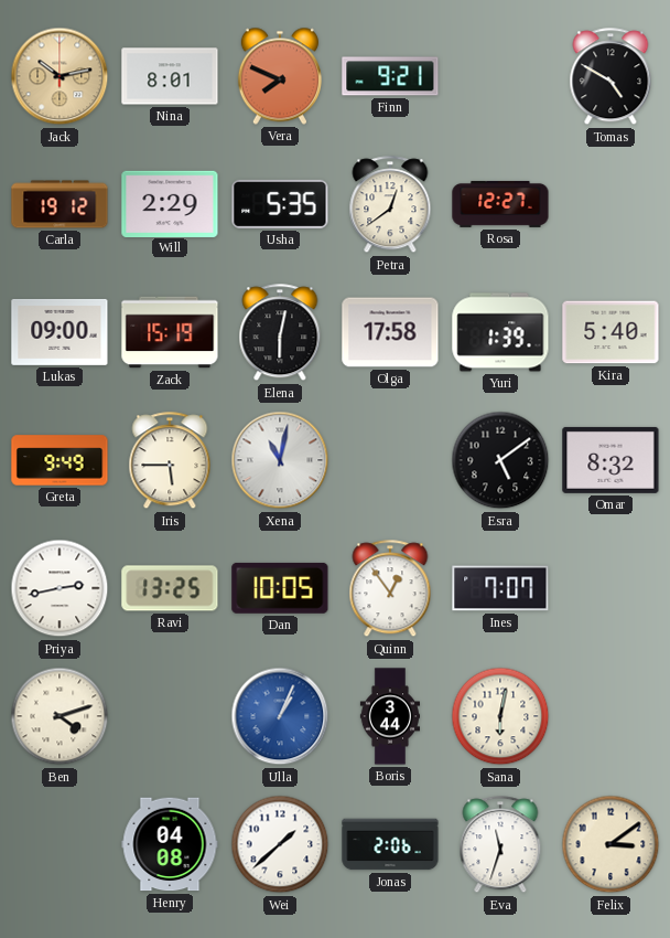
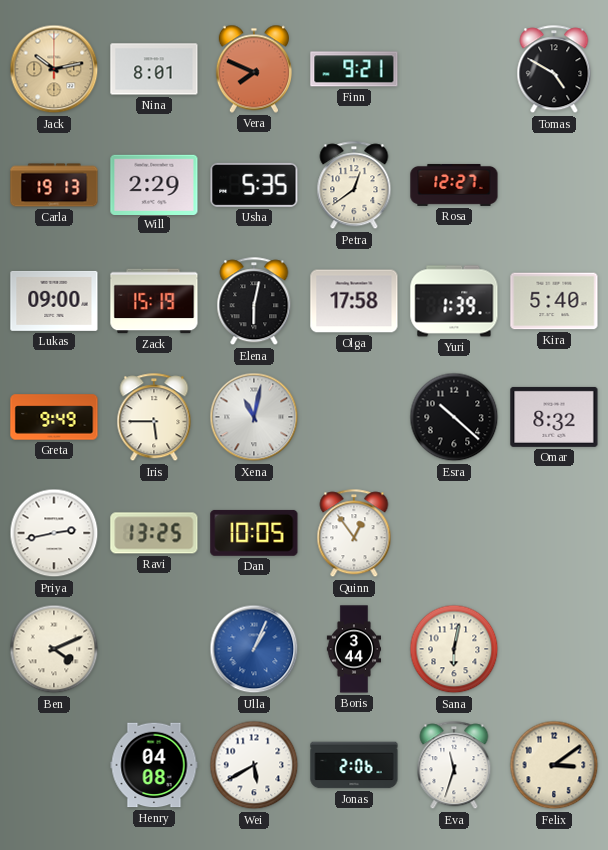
Carla: 19:12 -> 19:13
Esra: 5:09 -> 10:22
Ines: 7:07 -> none
Ben: 4:12 -> 4:11
Wei: 1:38 -> 5:40
